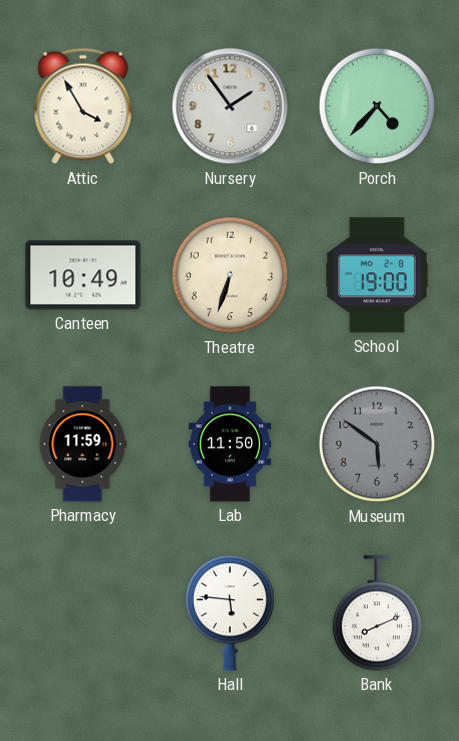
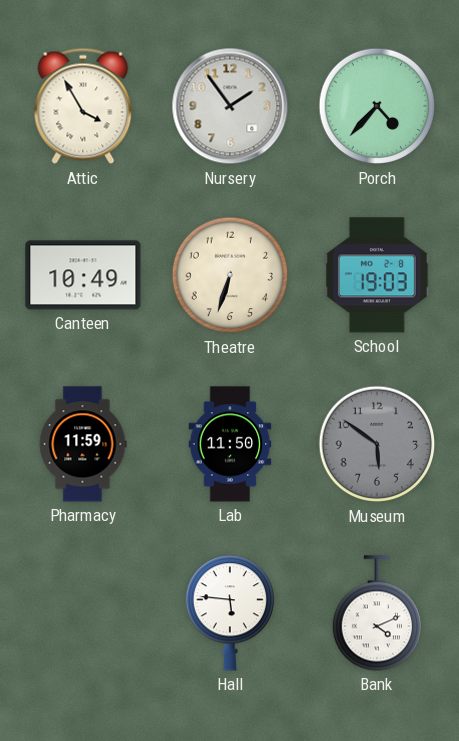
School: 19:00 -> 19:03
Bank: 8:11 -> 4:11
